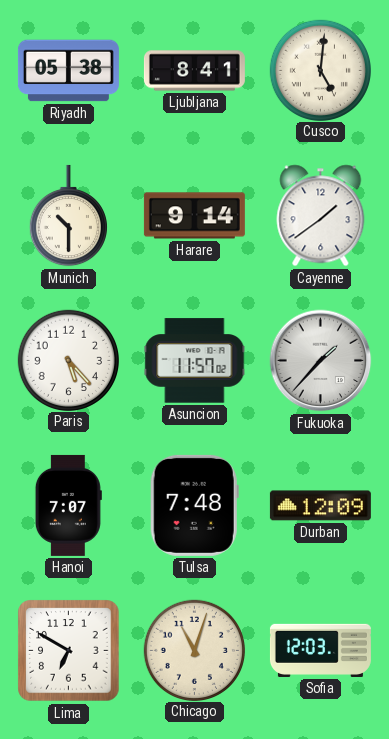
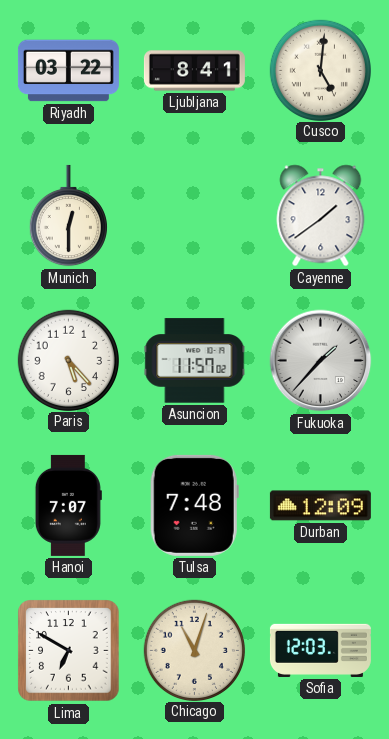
Riyadh: 05:38 -> 03:22
Munich: 10:30 -> 12:30
Harare: 9:14 -> none
